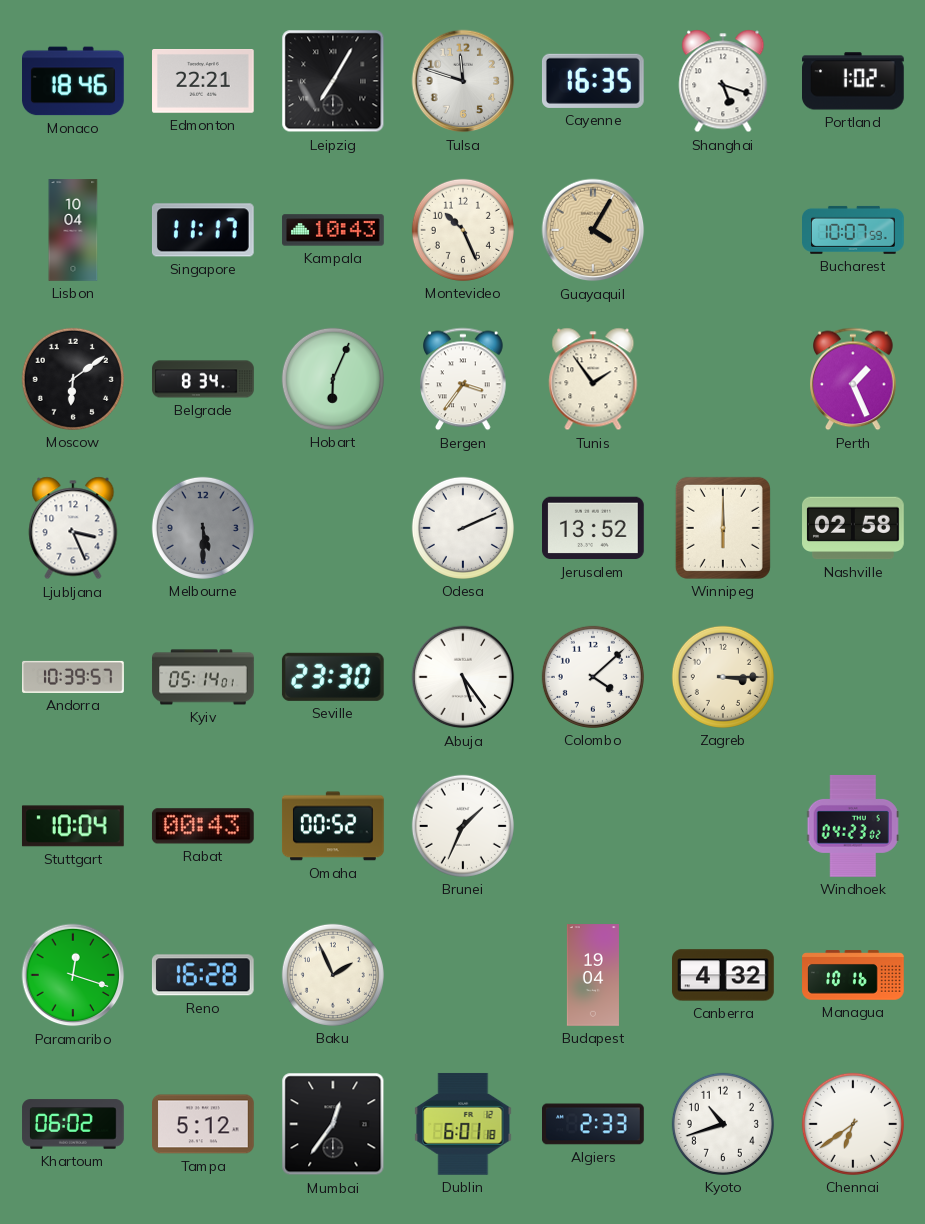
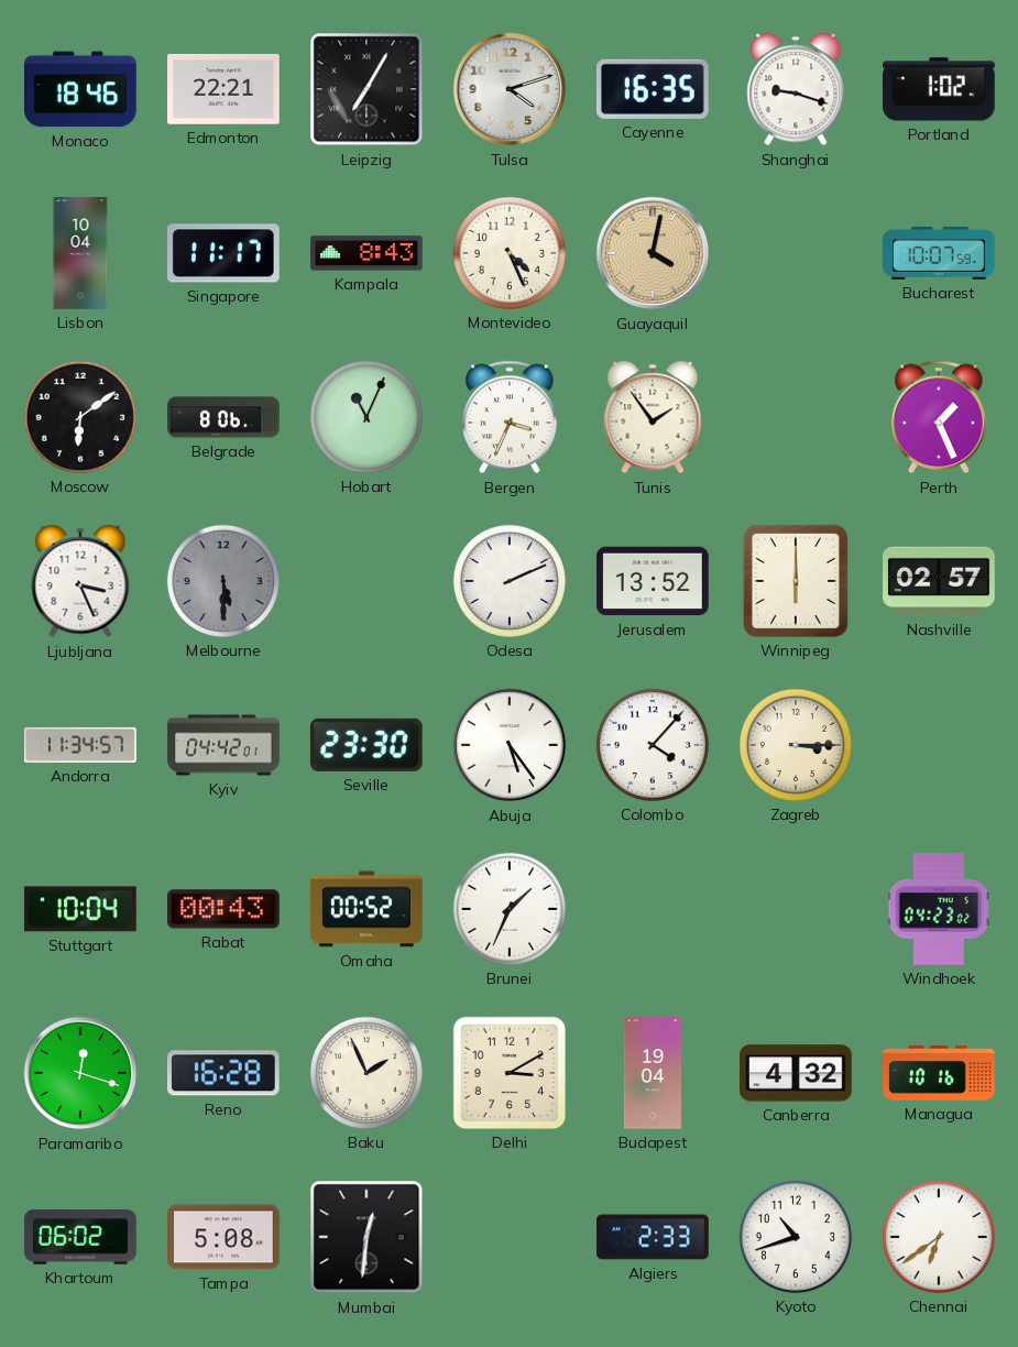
Tulsa: 11:48 -> 4:12
Shanghai: 5:18 -> 9:18
Kampala: 10:43 -> 8:43
Montevideo: 10:26 -> 4:26
Guayaquil: 4:05 -> 4:02
Belgrade: 8:34 -> 8:06
Hobart: 6:04 -> 11:04
Bergen: 3:36 -> 3:34
Nashville: 02:58 -> 02:57
Andorra: 10:39 -> 11:34
Kyiv: 05:14 -> 04:42
Colombo: 4:08 -> 4:07
Delhi: none -> 3:10
Tampa: 5:12 -> 5:08
Mumbai: 12:36 -> 12:31
Dublin: 6:01 -> none
